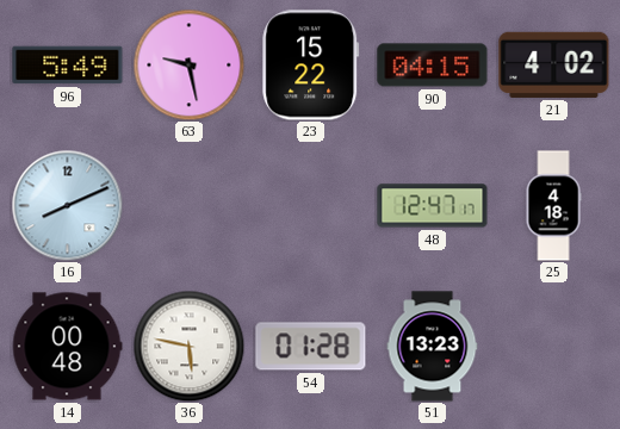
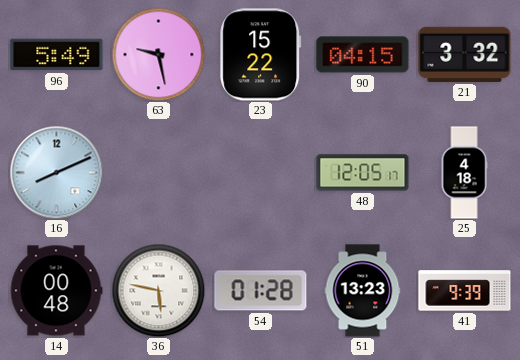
21: 4:02 -> 3:32
48: 12:47 -> 12:05
41: none -> 9:39
